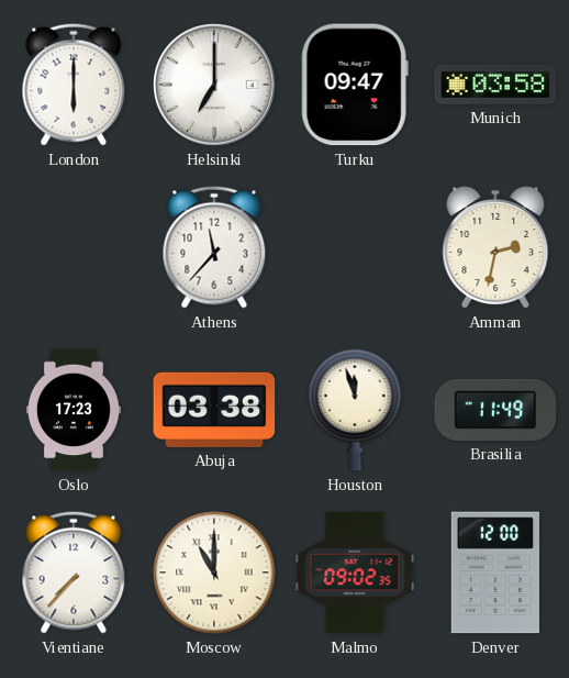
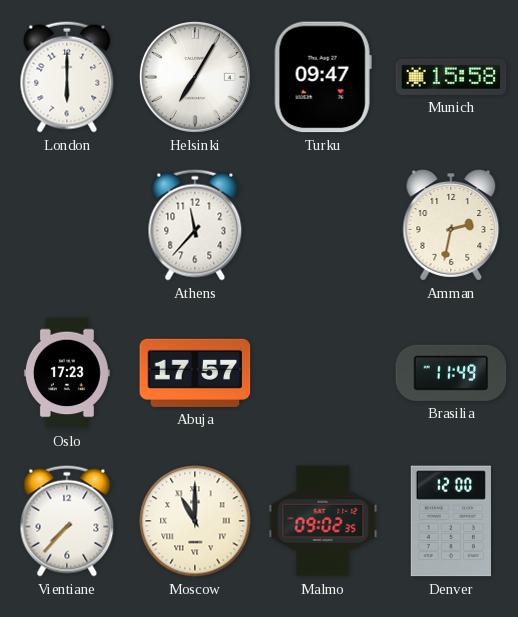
Helsinki: 7:00 -> 7:05
Munich: 03:58 -> 15:58
Abuja: 03:38 -> 17:57
Houston: 11:57 -> none
